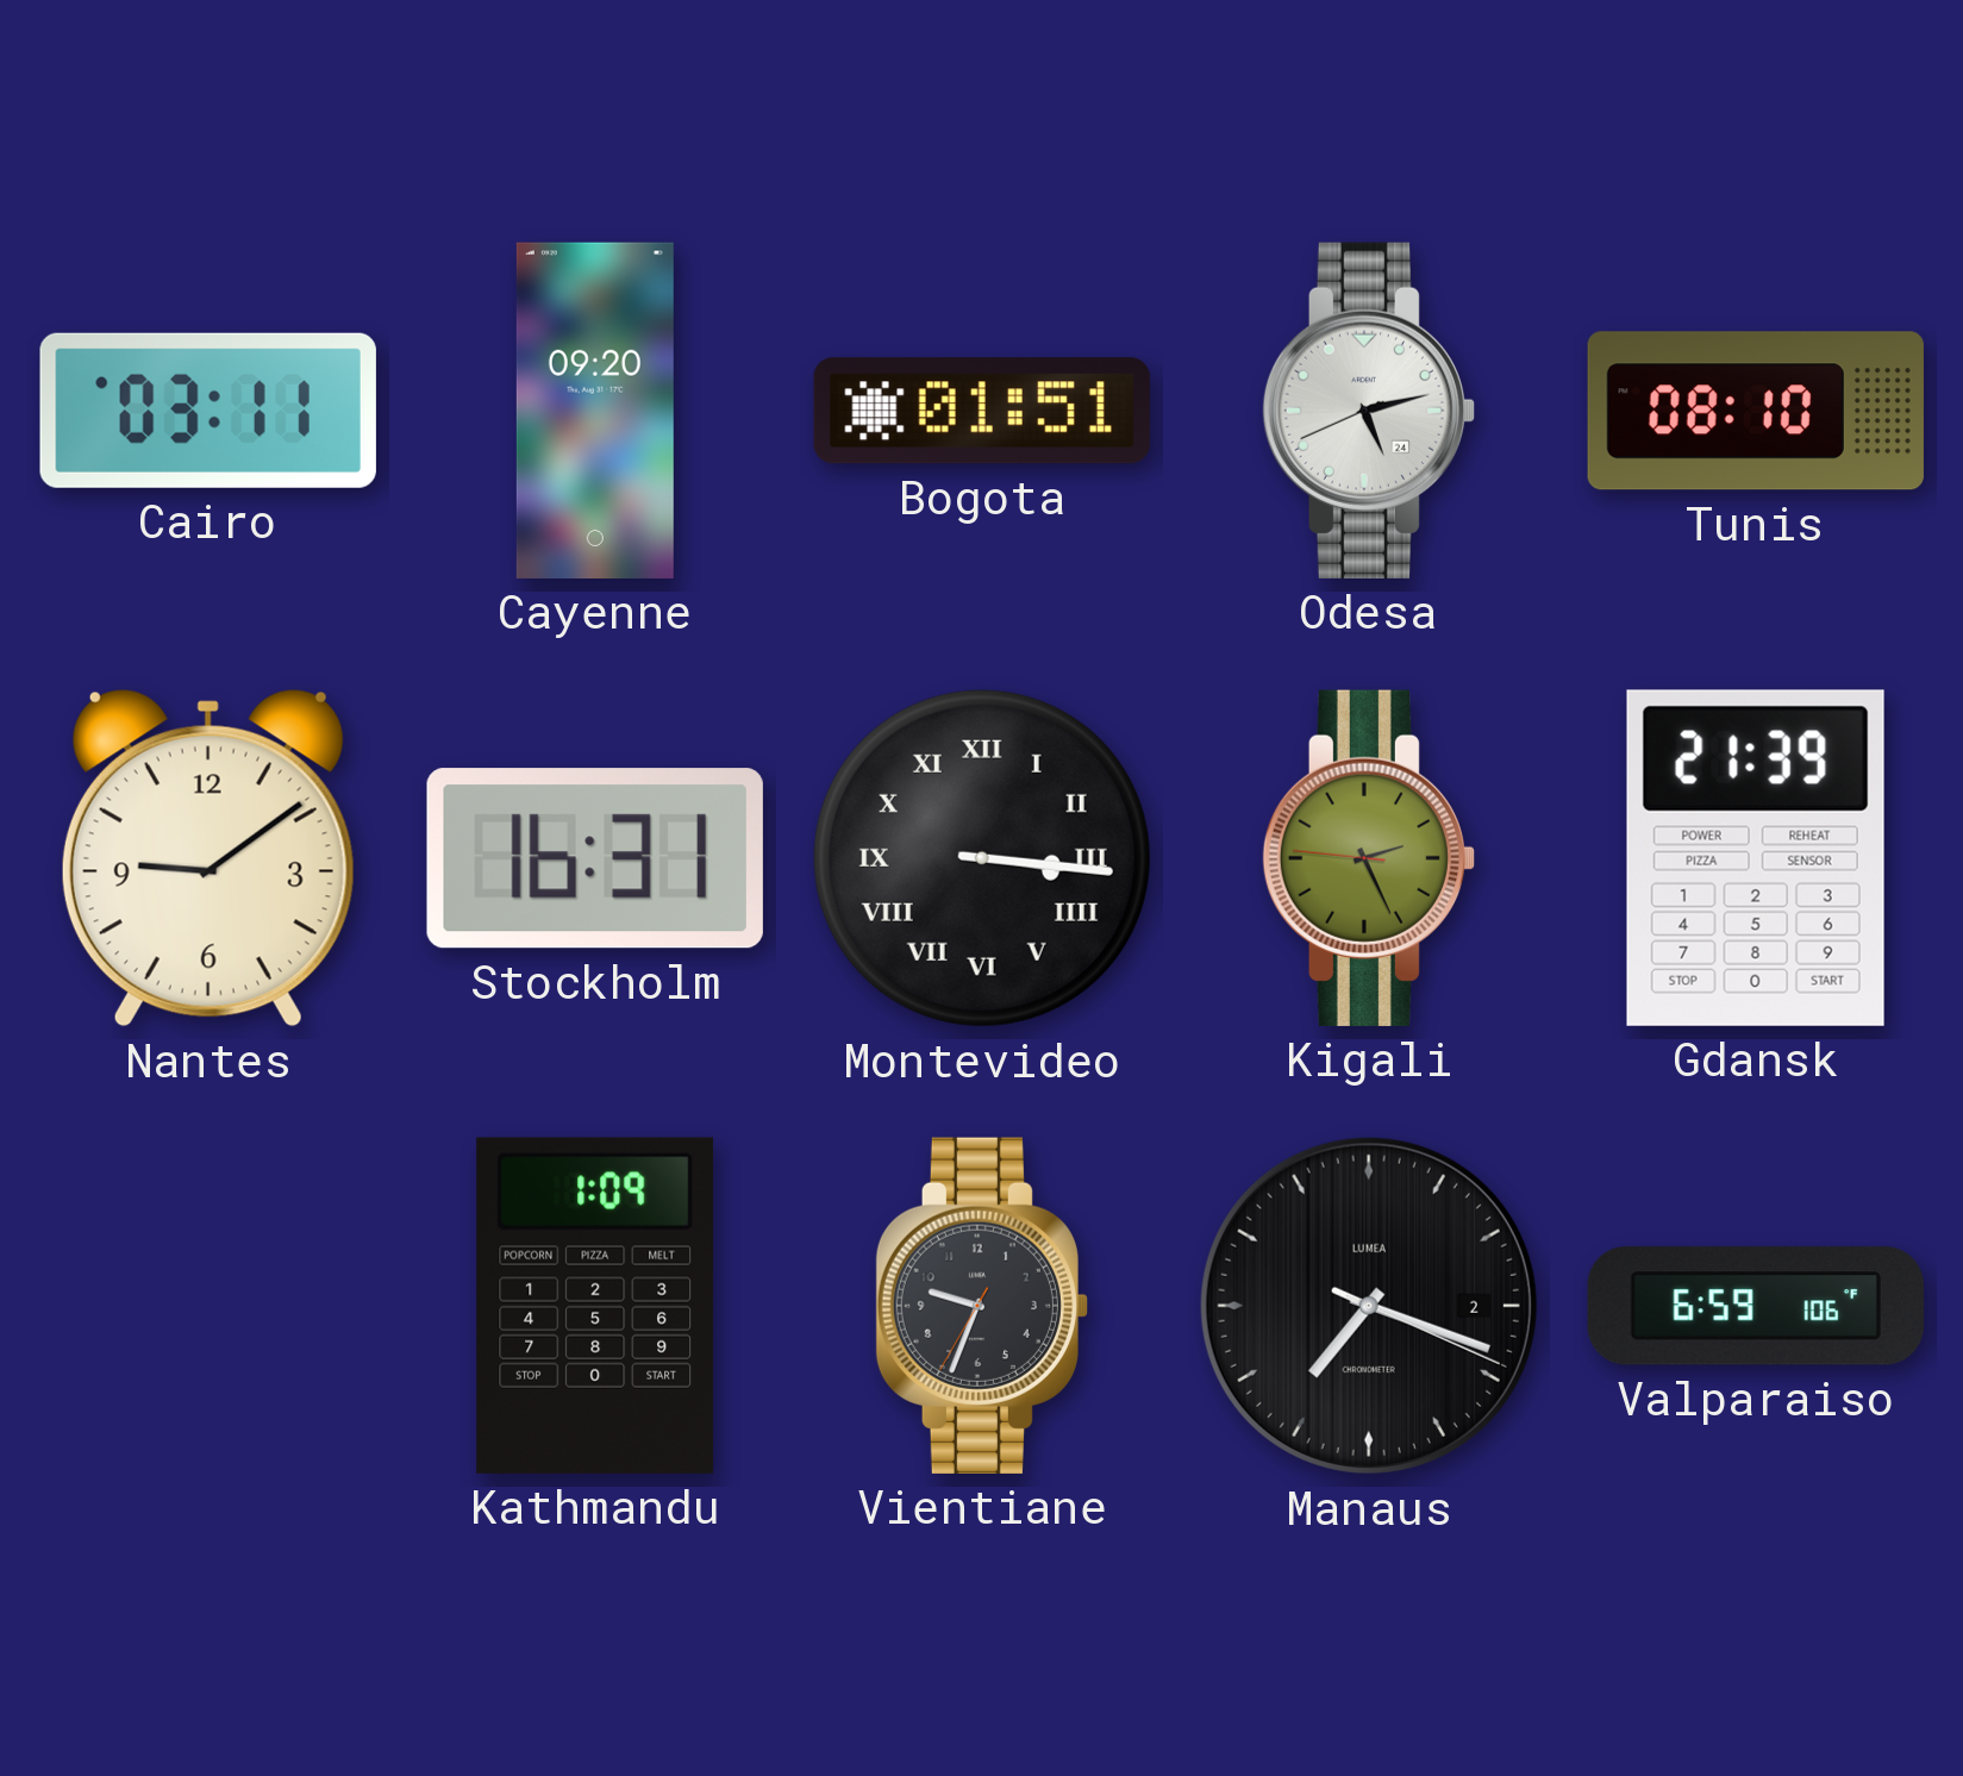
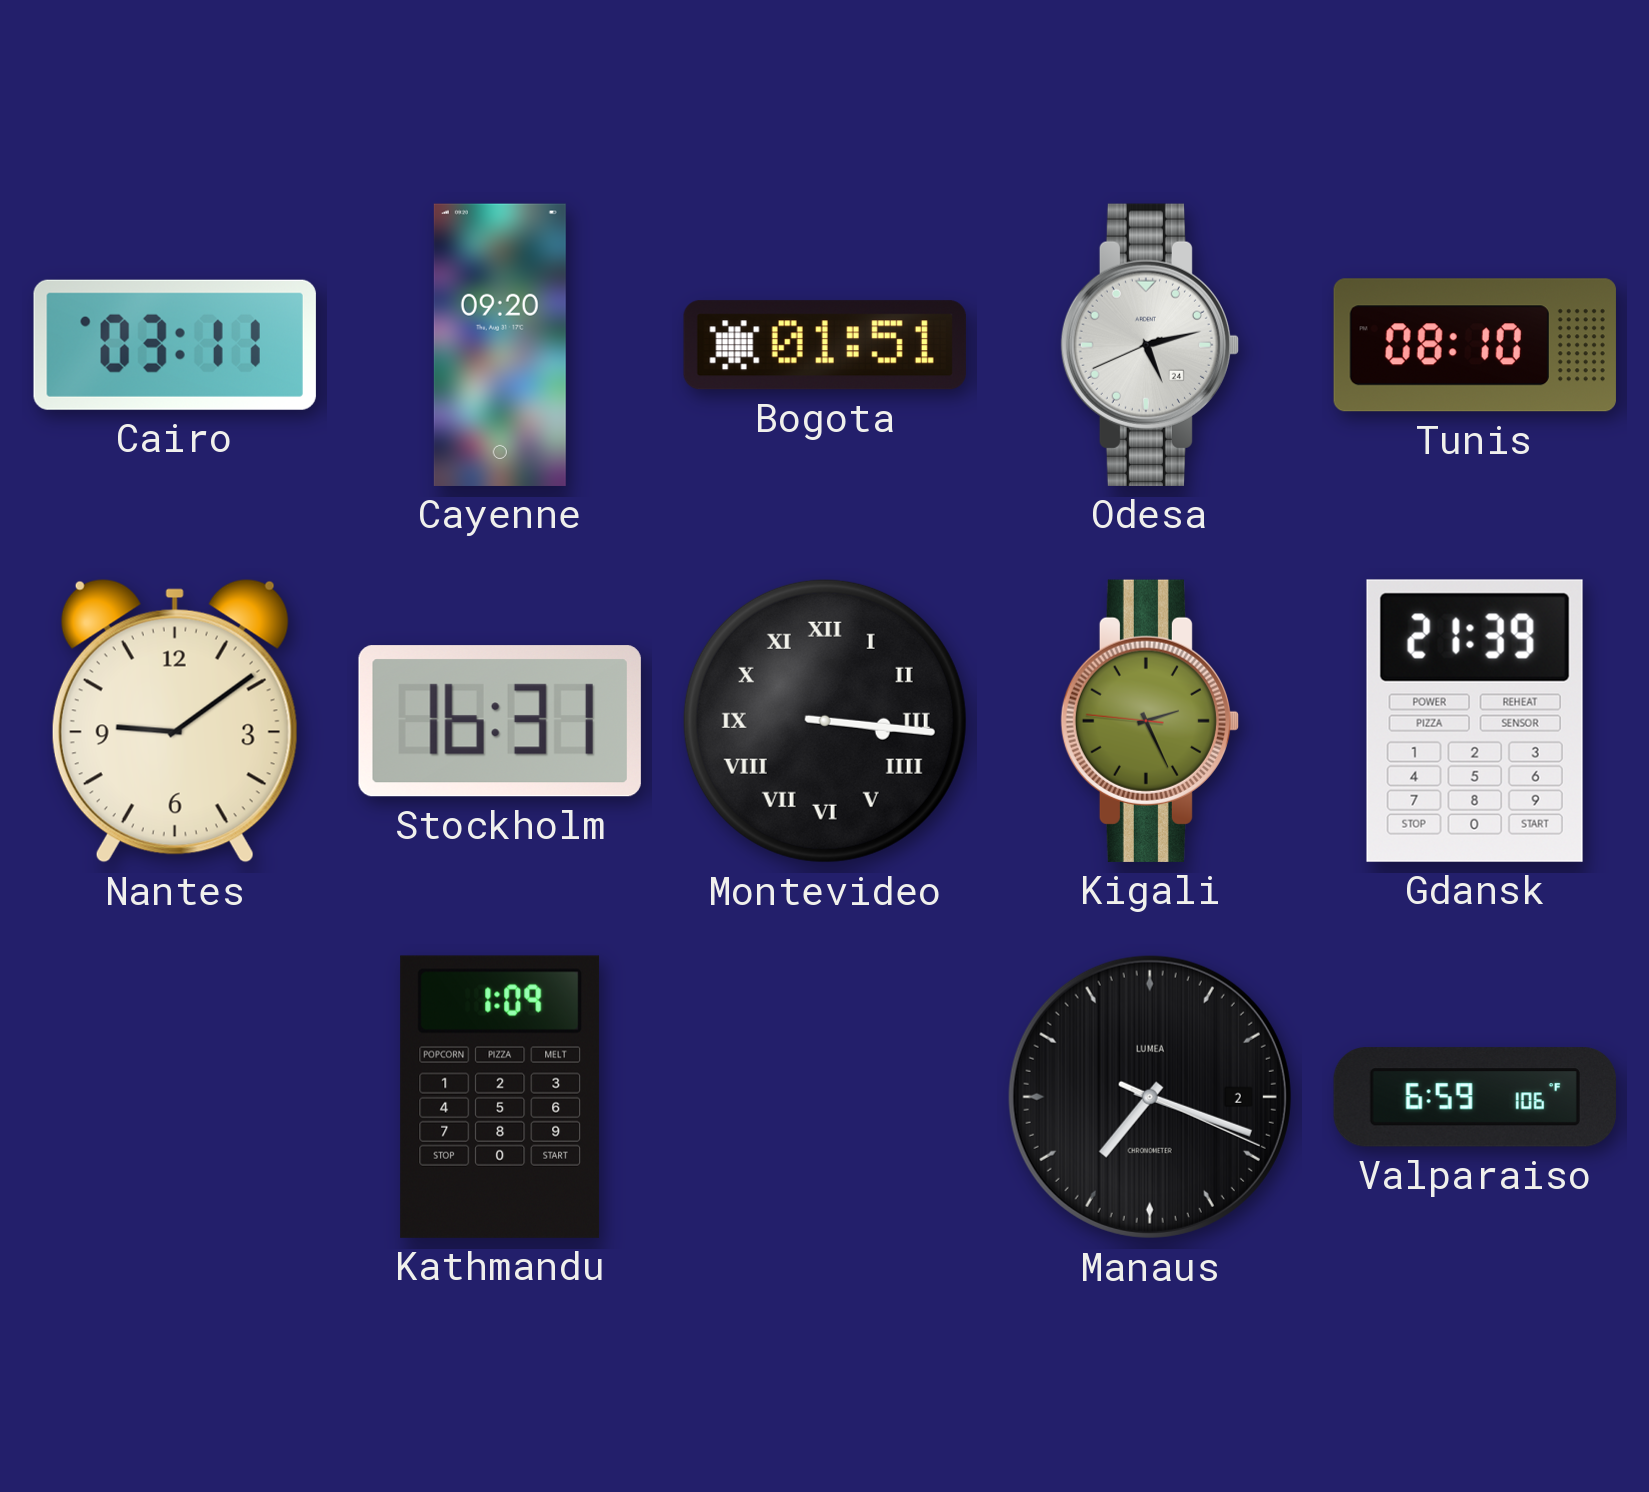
Vientiane: 9:33 -> none
